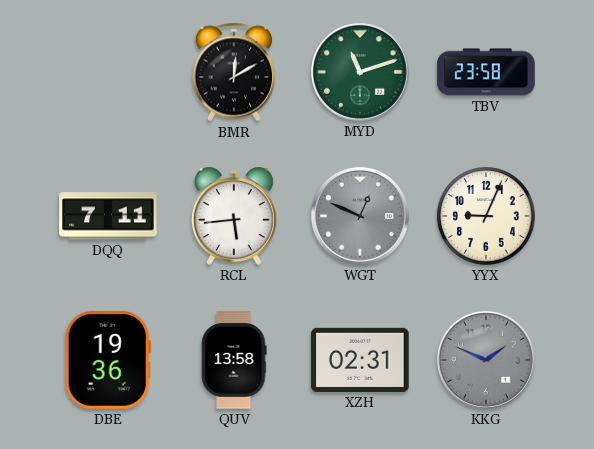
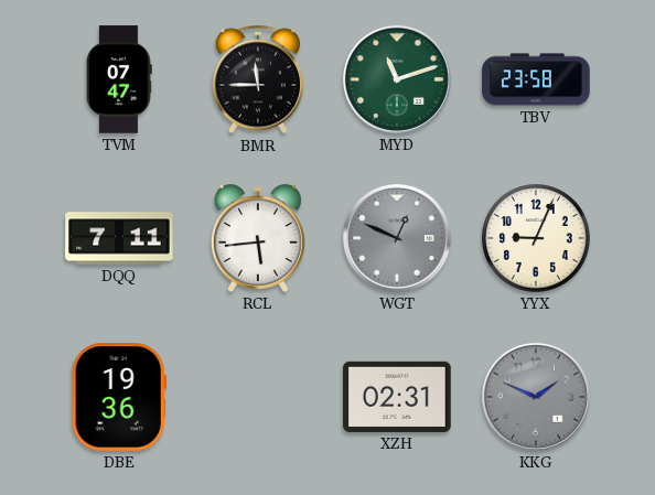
TVM: none -> 07:47
BMR: 12:10 -> 11:45
QUV: 13:58 -> none
